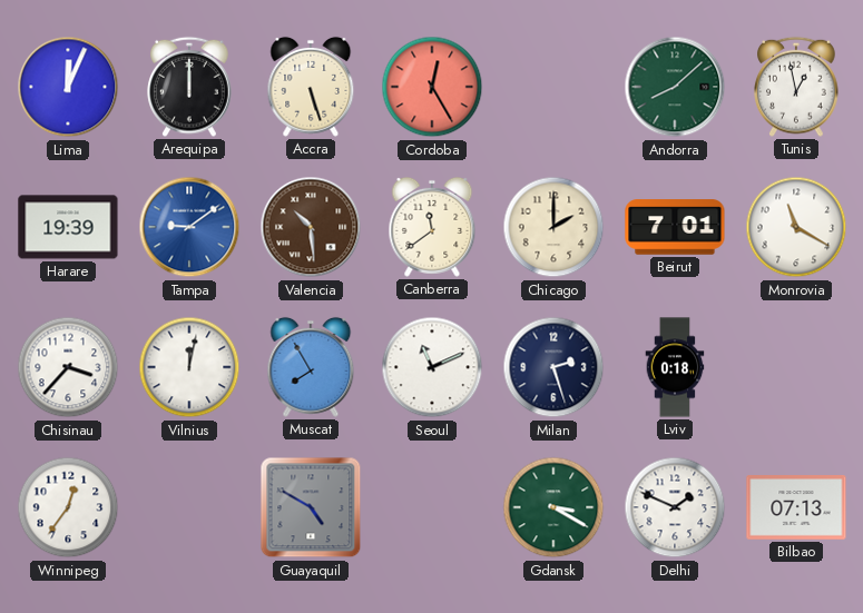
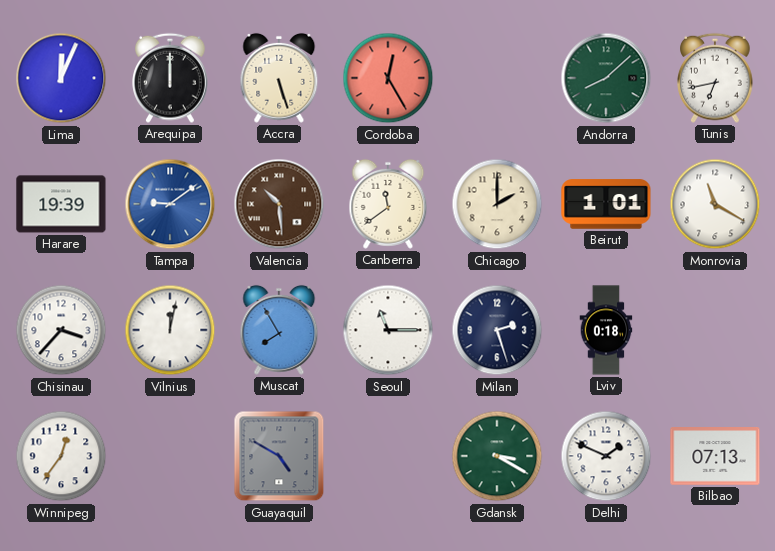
Tunis: 12:58 -> 6:43
Beirut: 7:01 -> 1:01
Seoul: 11:11 -> 11:15
